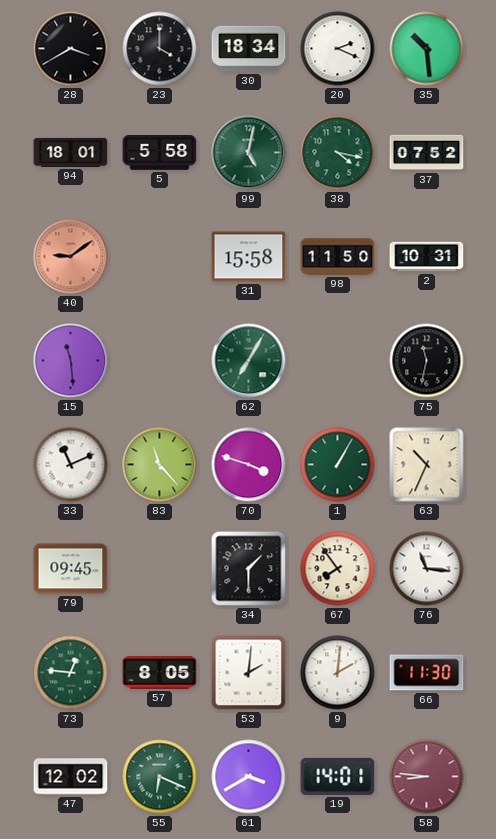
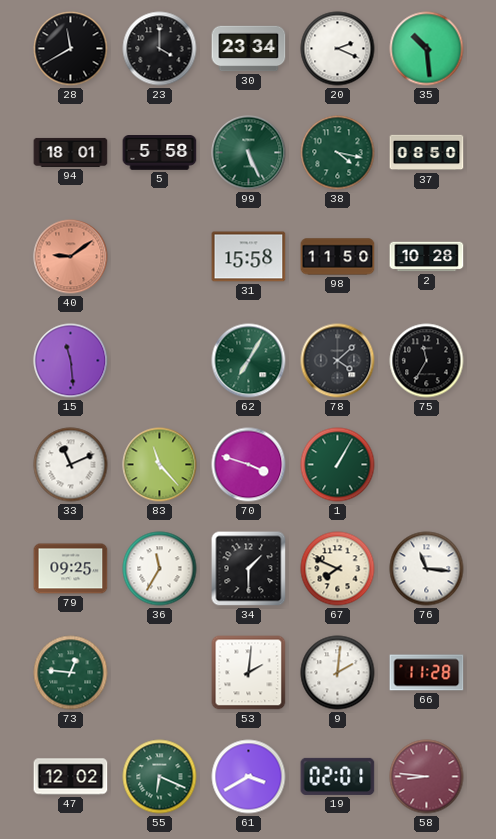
28: 3:40 -> 11:40
30: 18:34 -> 23:34
99: 5:02 -> 5:26
37: 07:52 -> 08:50
2: 10:31 -> 10:28
78: none -> 4:08
75: 11:32 -> 11:35
63: 10:34 -> none
79: 09:45 -> 09:25
36: none -> 11:35
67: 7:54 -> 7:49
57: 8:05 -> none
66: 11:30 -> 11:28
19: 14:01 -> 02:01
